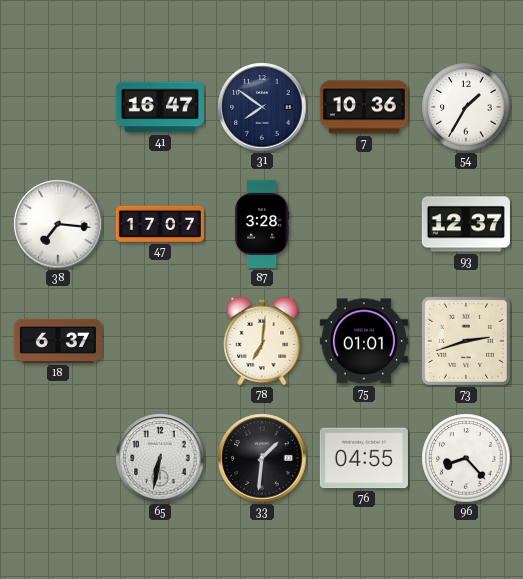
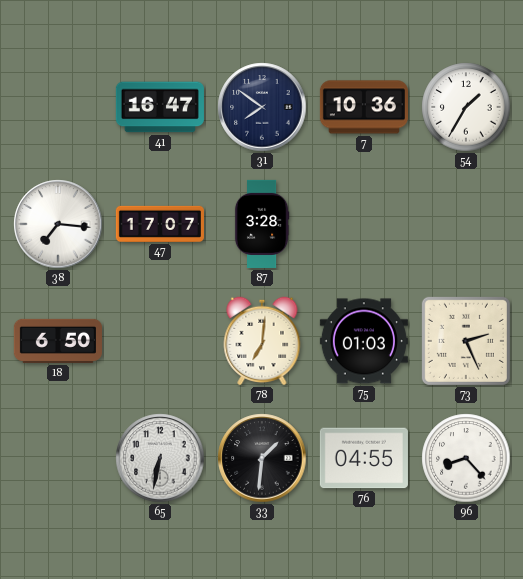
93: 12:37 -> none
18: 6:37 -> 6:50
75: 01:01 -> 01:03
73: 2:42 -> 2:26
